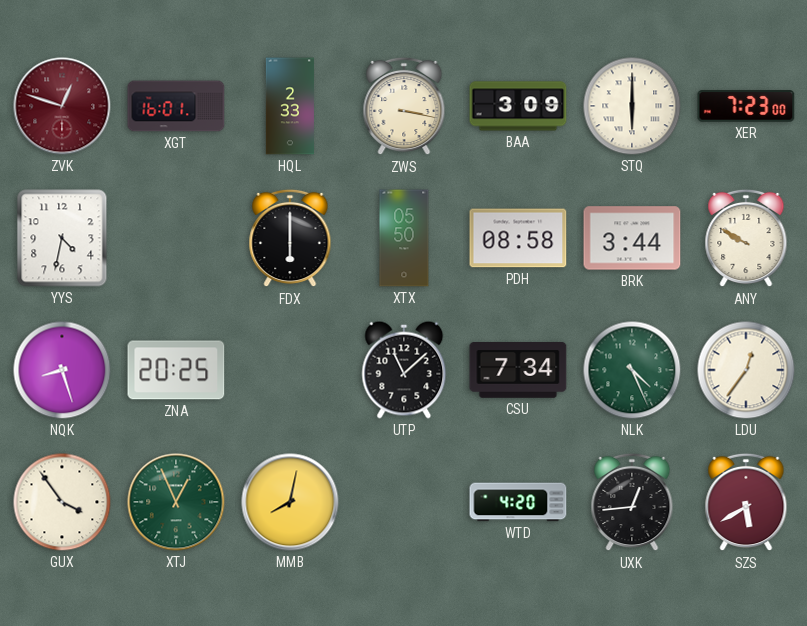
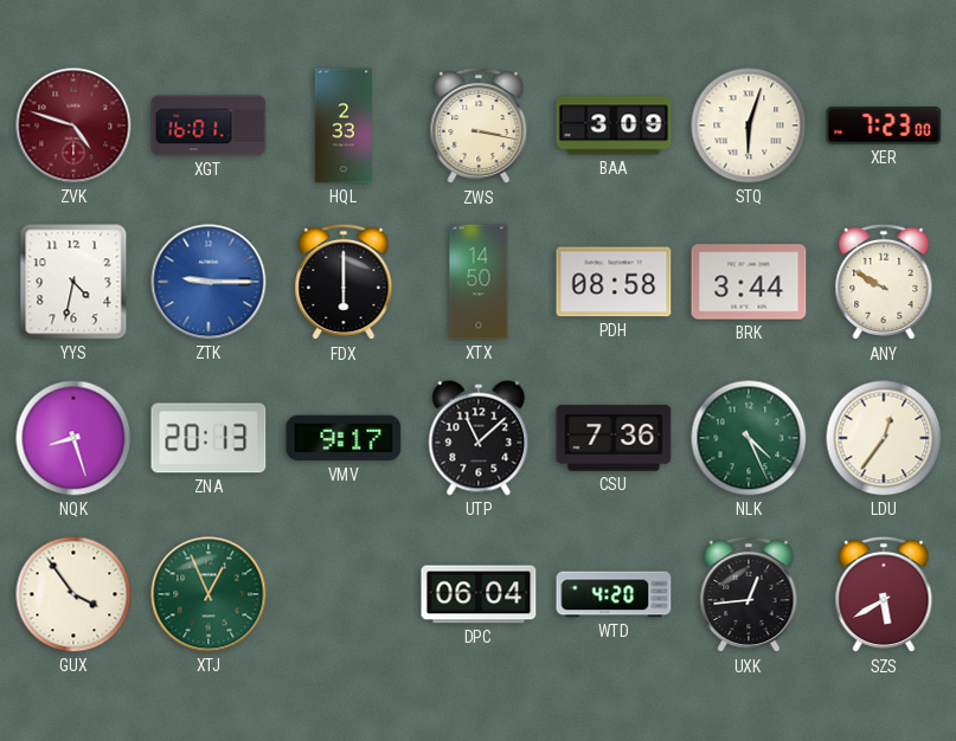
ZVK: 12:48 -> 4:48
STQ: 6:00 -> 6:03
ZTK: none -> 9:15
XTX: 05:50 -> 14:50
ZNA: 20:25 -> 20:13
VMV: none -> 9:17
CSU: 7:34 -> 7:36
MMB: 8:02 -> none
DPC: none -> 06:04
